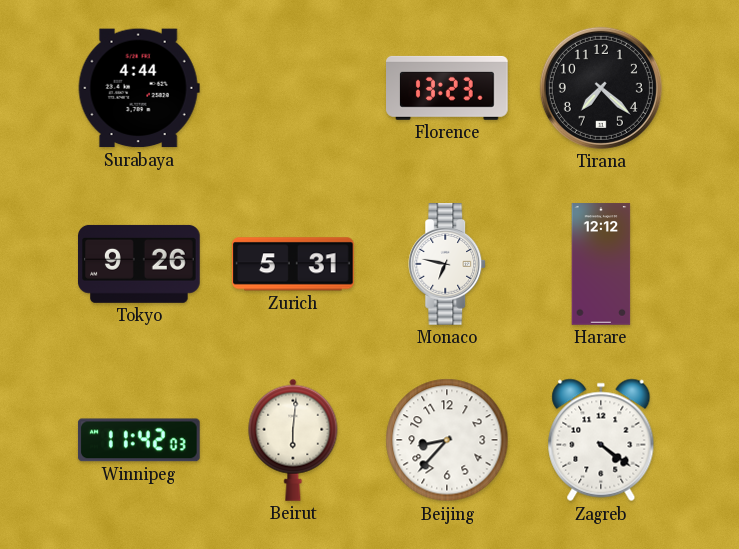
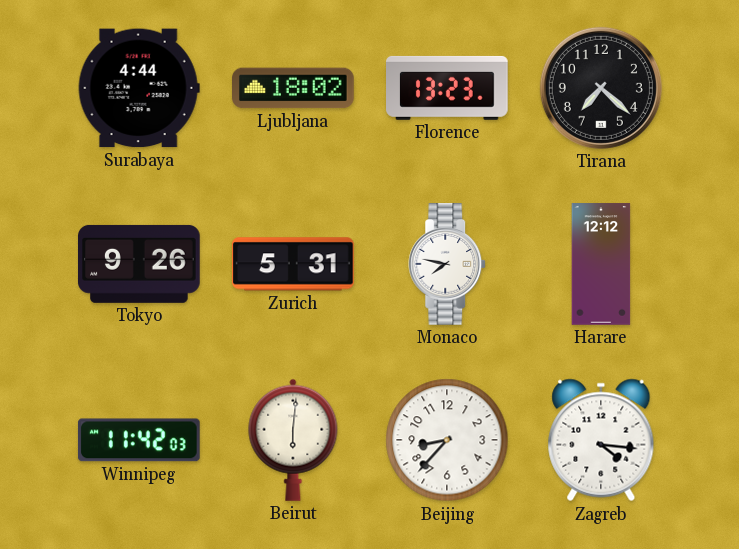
Ljubljana: none -> 18:02
Monaco: 6:47 -> 7:47
Zagreb: 4:21 -> 4:16
